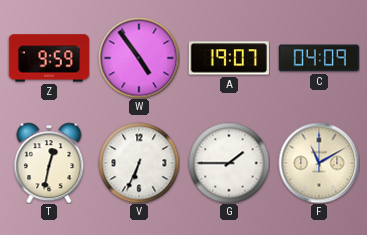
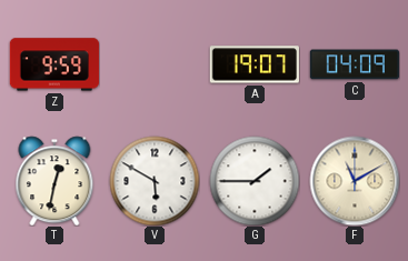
W: 4:54 -> none
V: 6:34 -> 5:50
